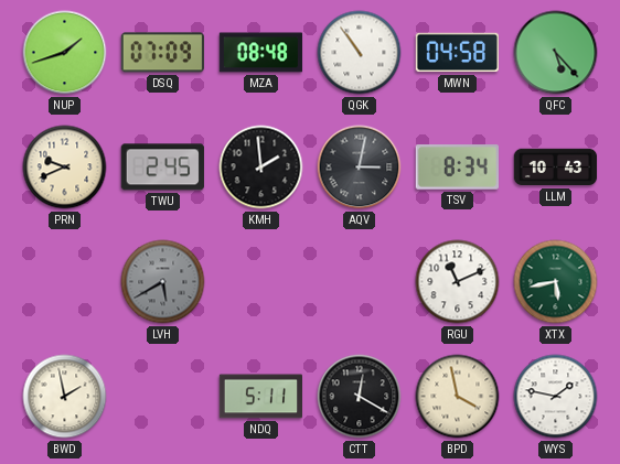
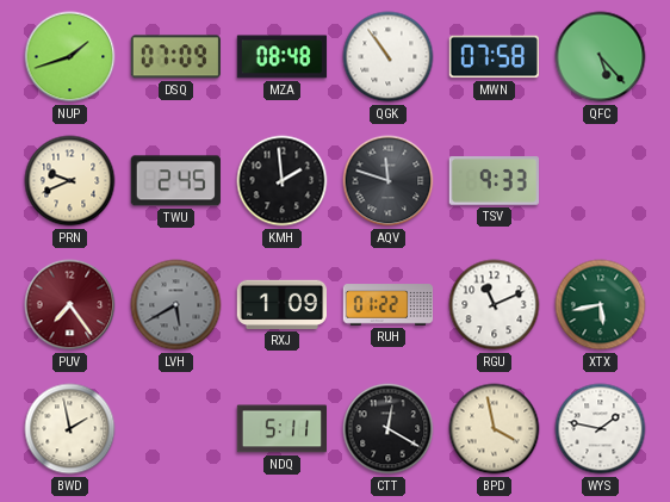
MWN: 04:58 -> 07:58
AQV: 3:02 -> 11:48
TSV: 8:34 -> 9:33
LLM: 10:43 -> none
PUV: none -> 7:24
RXJ: none -> 1:09
RUH: none -> 01:22
